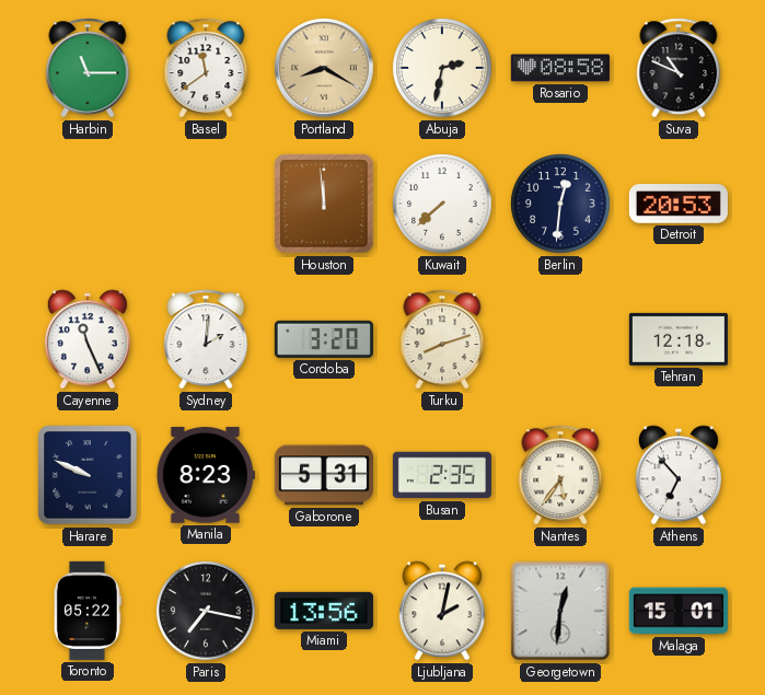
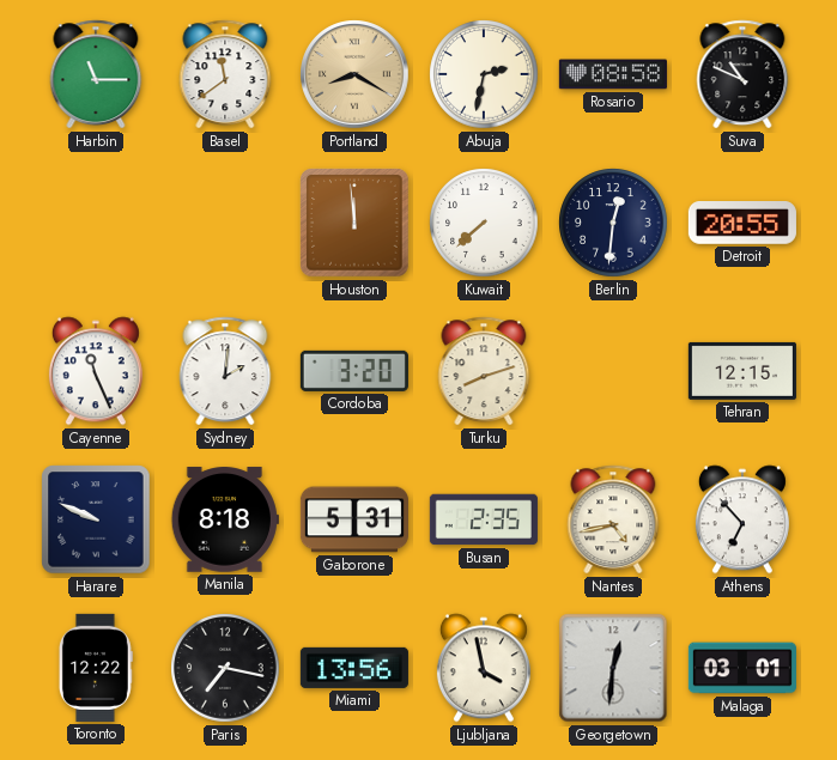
Detroit: 20:53 -> 20:55
Tehran: 12:18 -> 12:15
Manila: 8:23 -> 8:18
Nantes: 5:36 -> 4:43
Toronto: 05:22 -> 12:22
Ljubljana: 2:02 -> 3:58
Malaga: 15:01 -> 03:01
